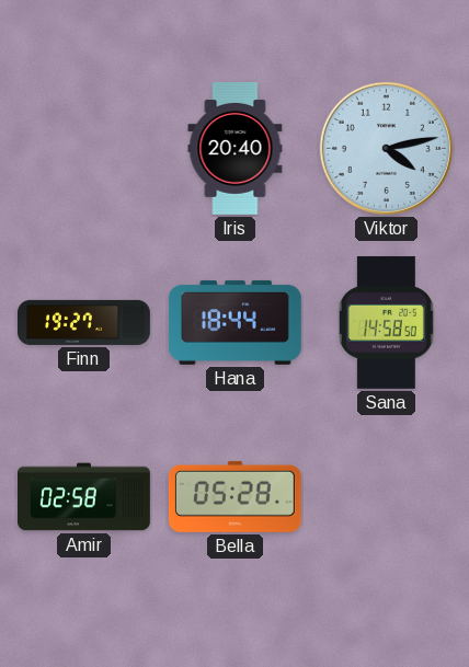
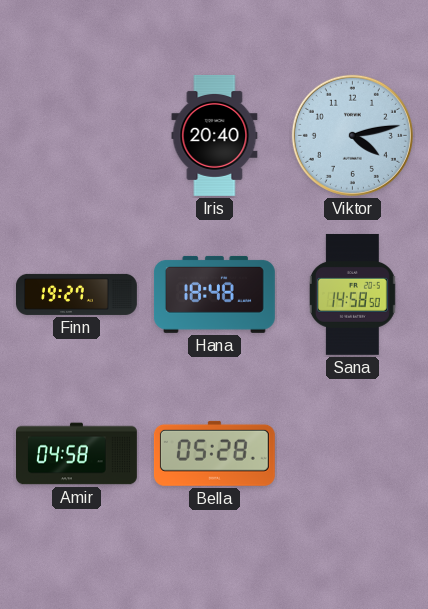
Hana: 18:44 -> 18:48
Amir: 02:58 -> 04:58
